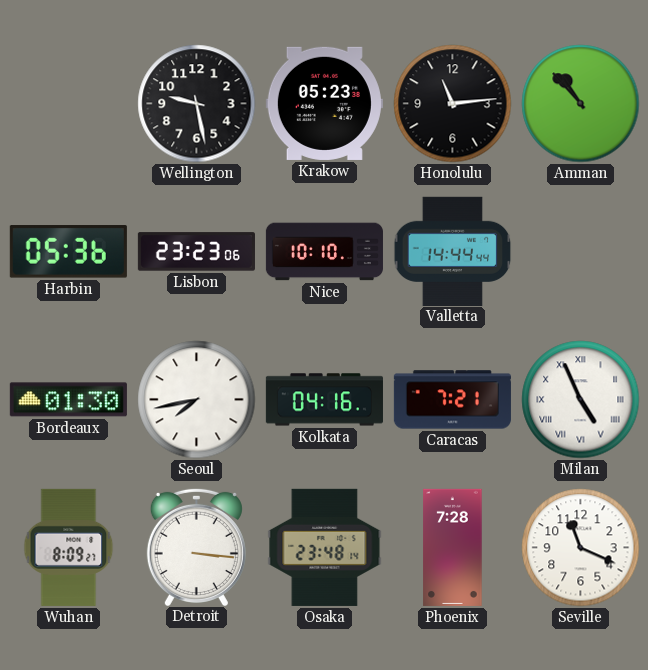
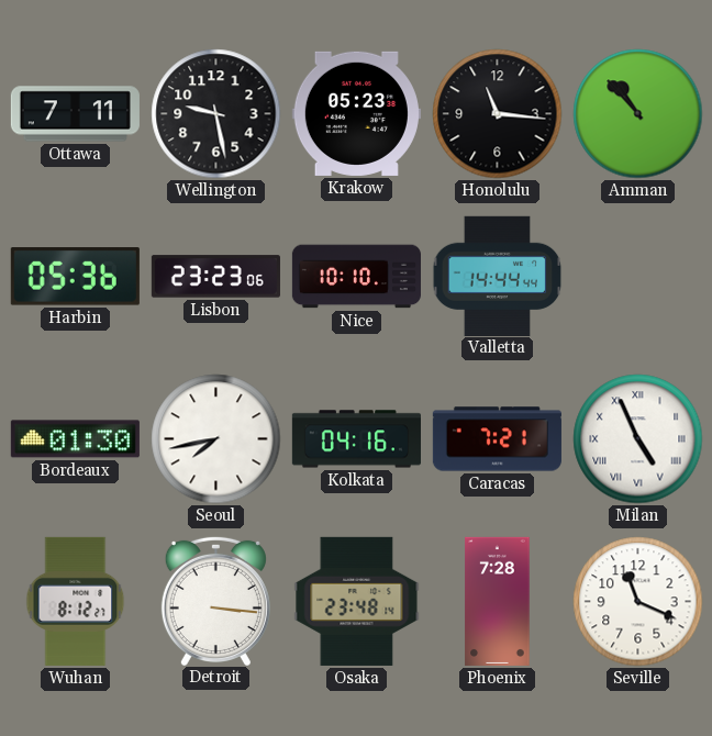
Ottawa: none -> 7:11
Honolulu: 11:14 -> 11:16
Wuhan: 8:09 -> 8:12
